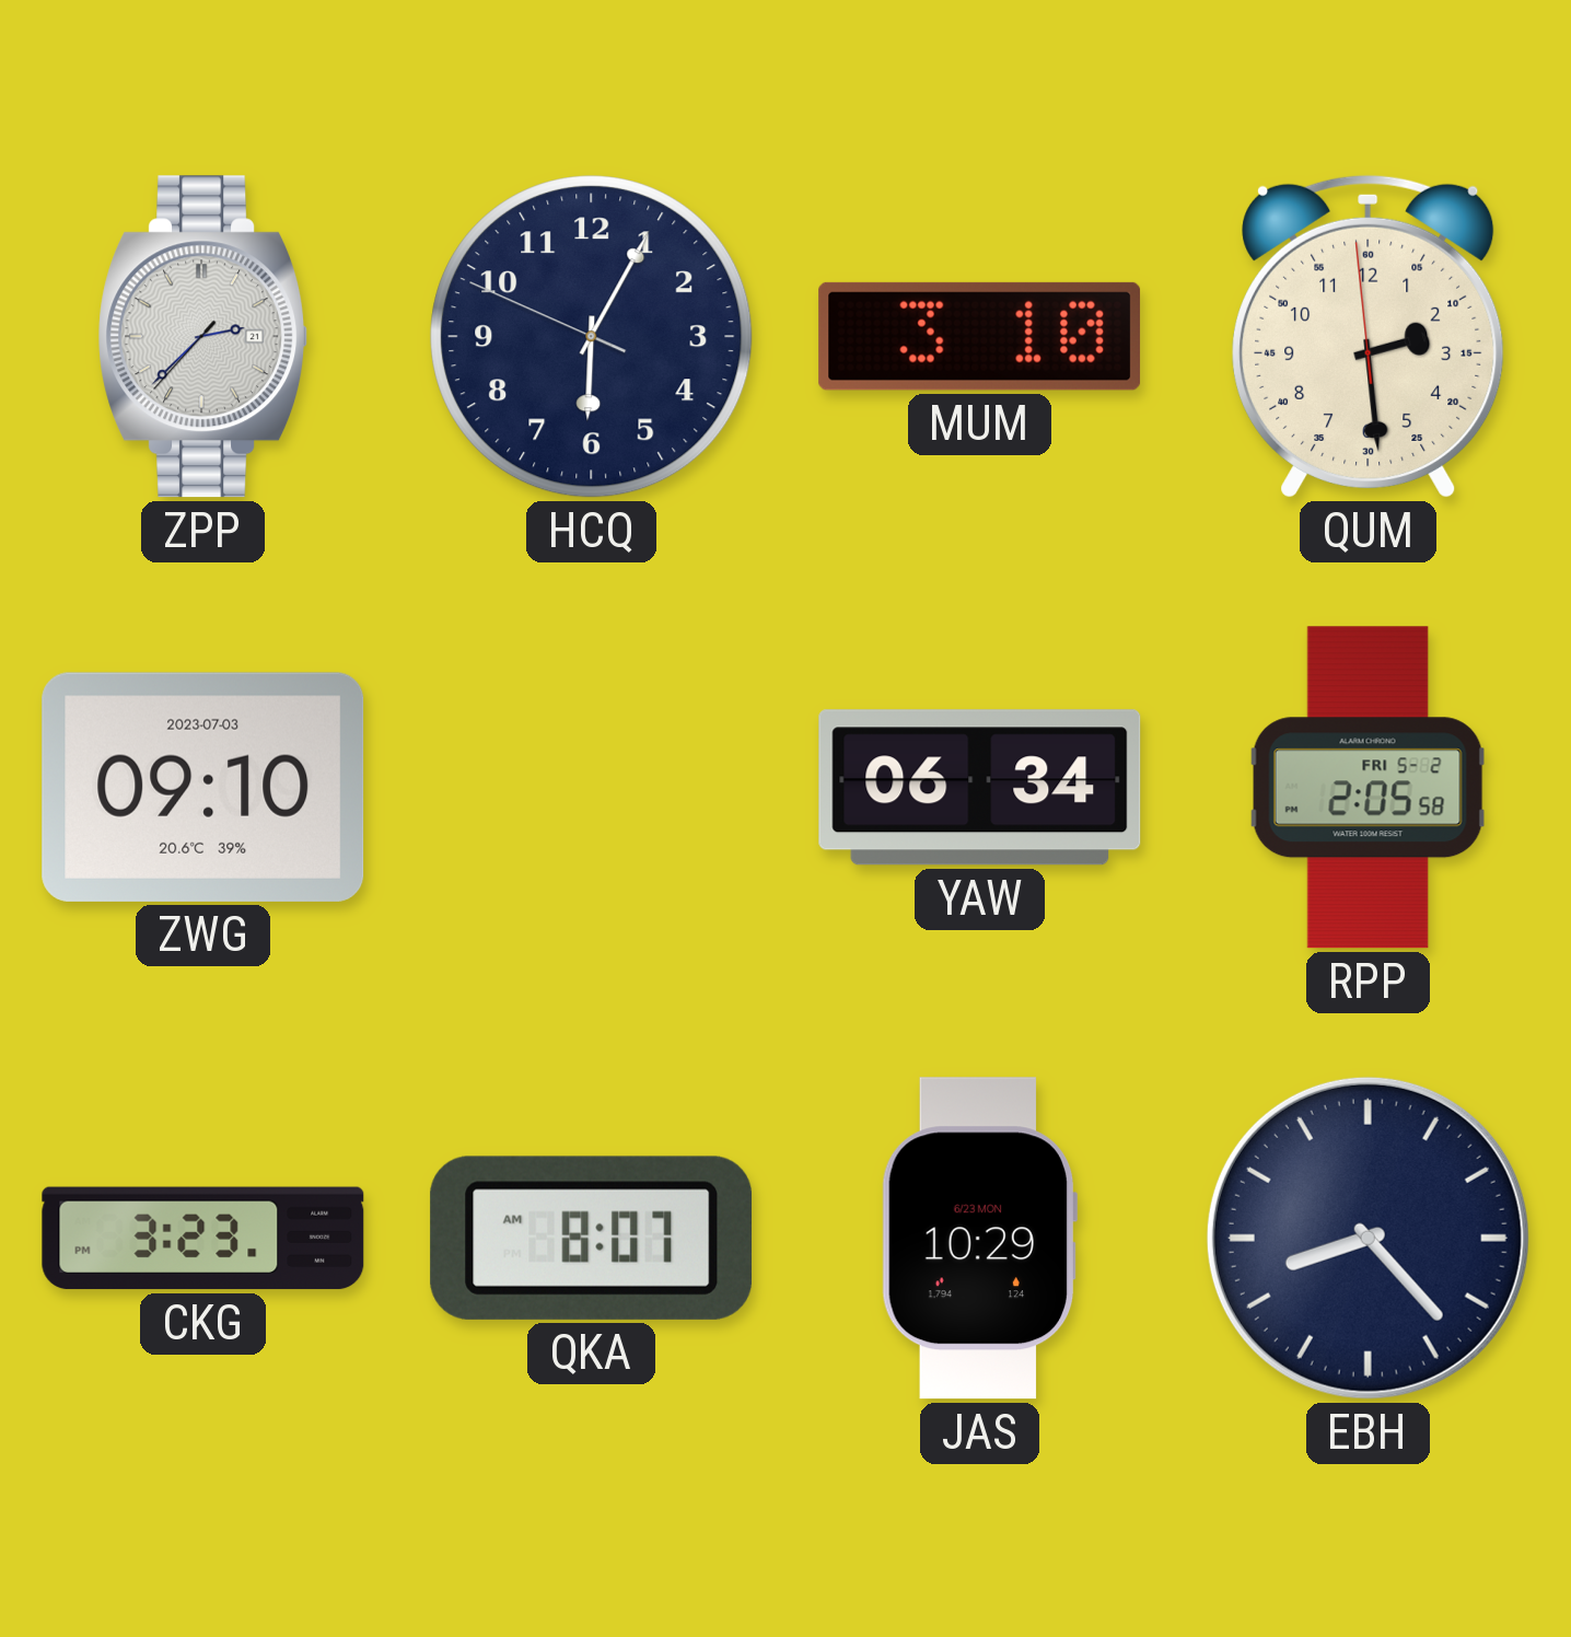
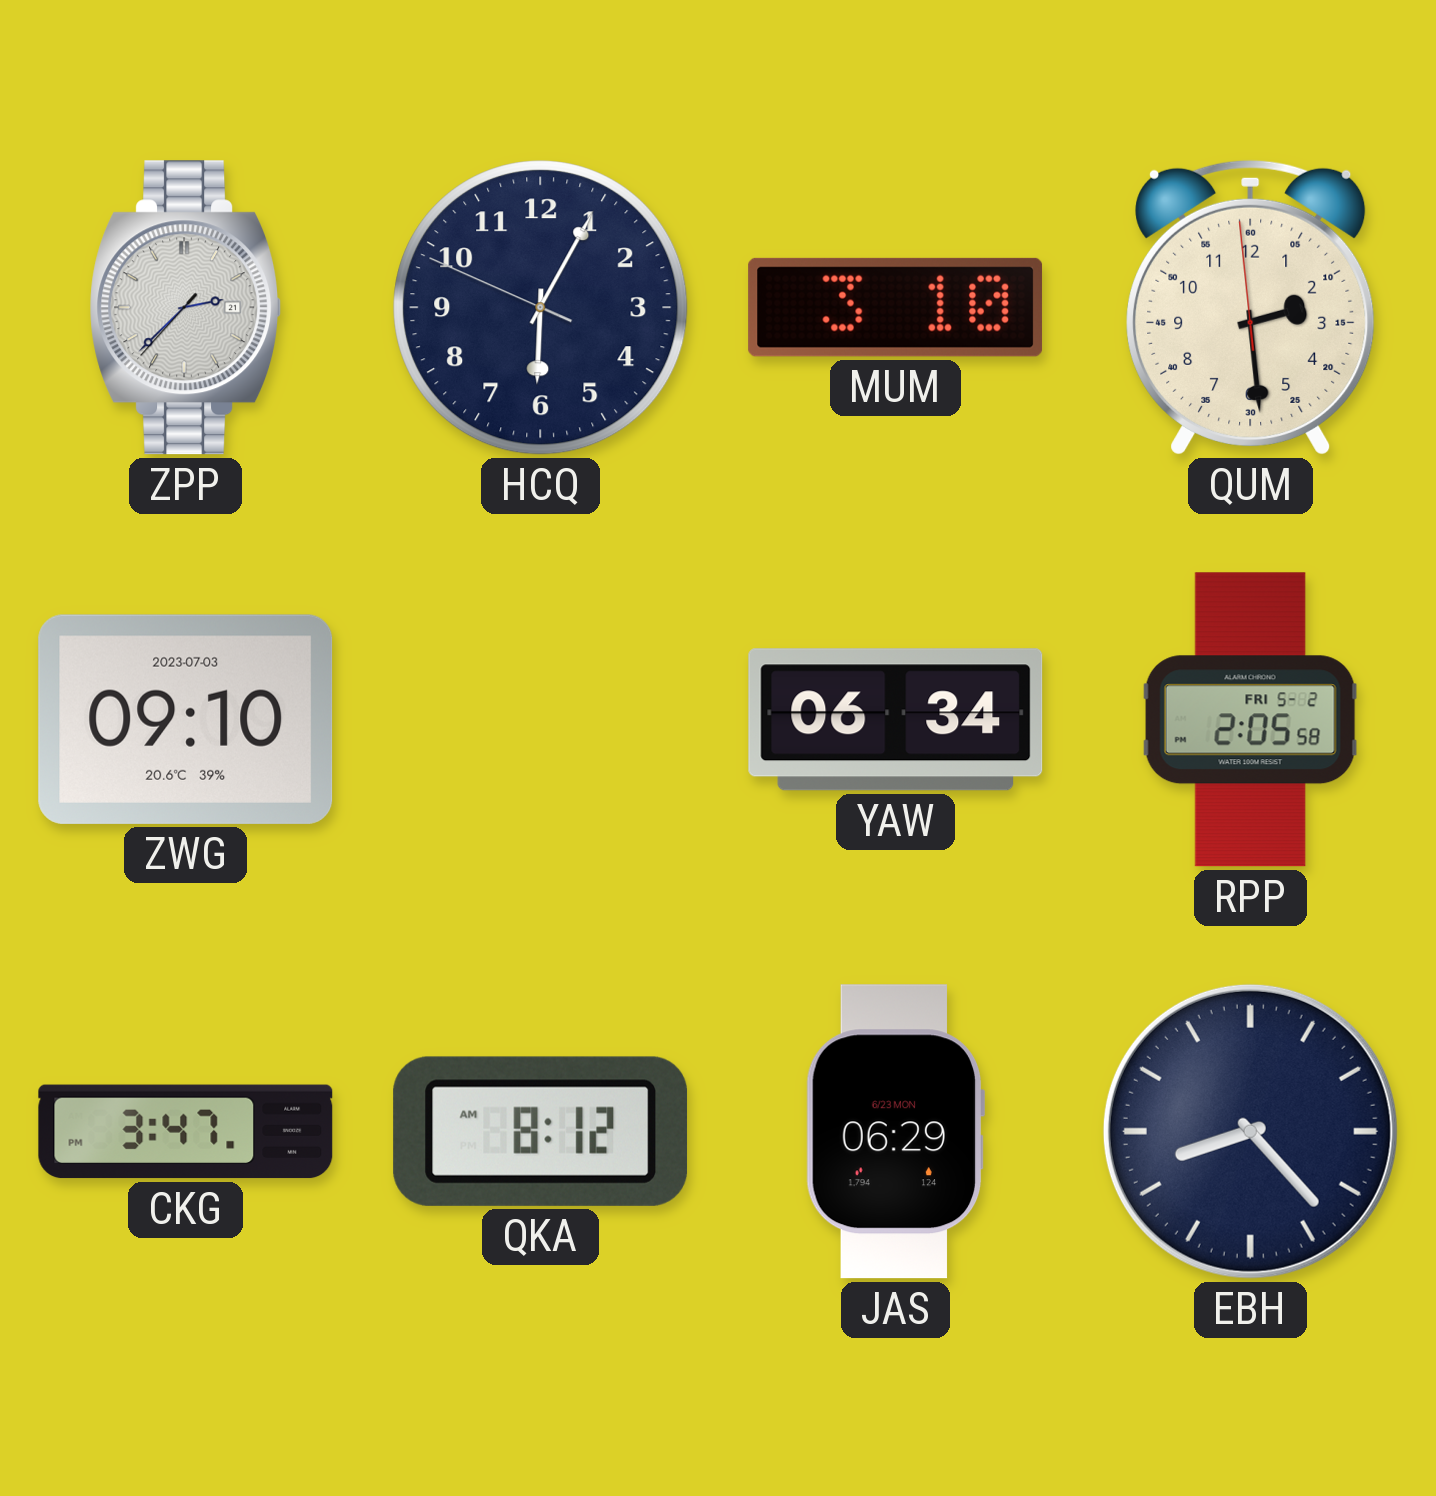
CKG: 3:23 -> 3:47
QKA: 8:07 -> 8:12
JAS: 10:29 -> 06:29
